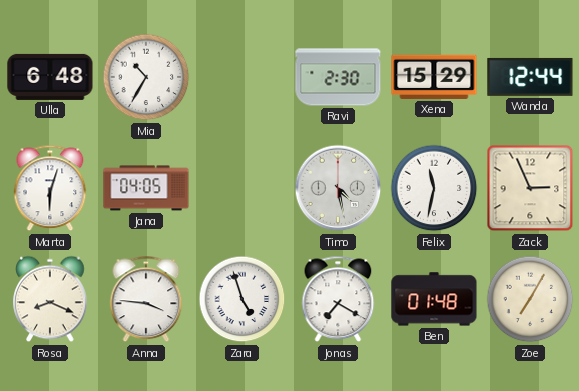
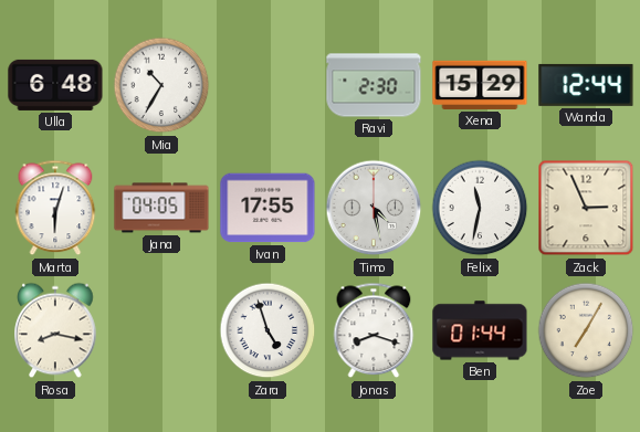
Ivan: none -> 17:55
Rosa: 8:19 -> 8:17
Anna: 3:46 -> none
Jonas: 7:20 -> 8:18
Ben: 01:48 -> 01:44
